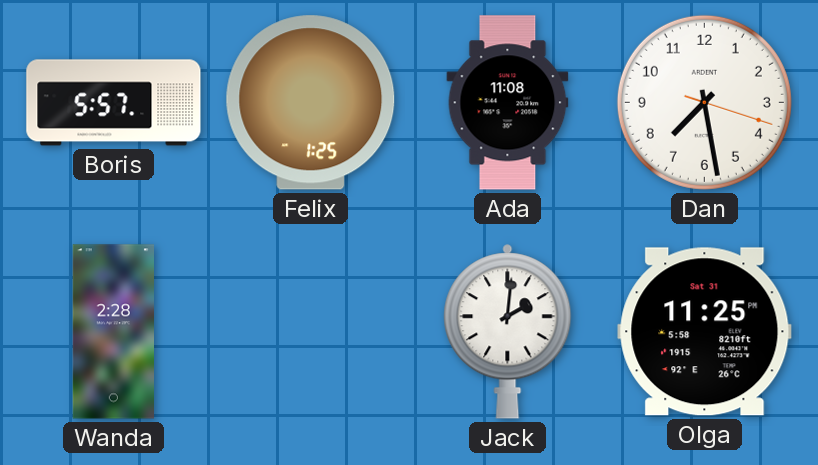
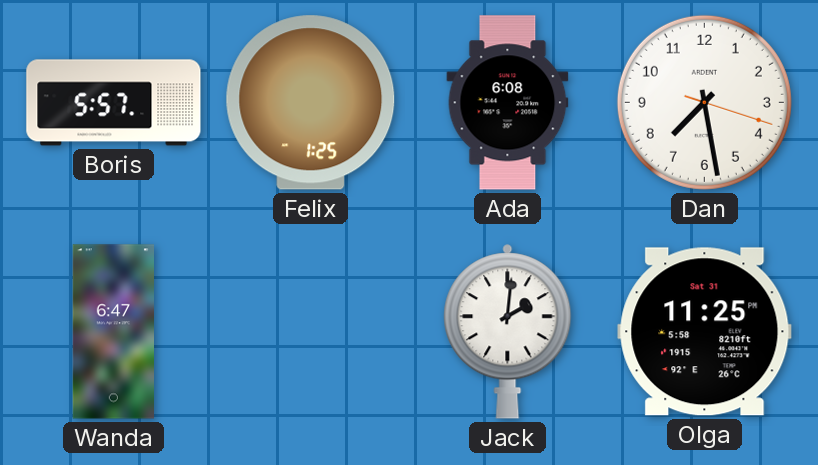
Ada: 11:08 -> 6:08
Wanda: 2:28 -> 6:47
